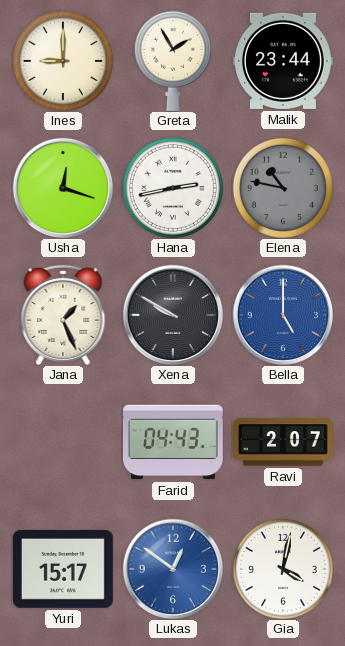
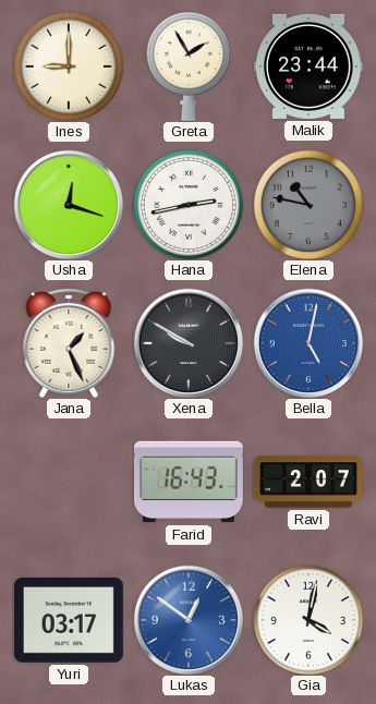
Bella: 5:00 -> 5:02
Farid: 04:43 -> 16:43
Yuri: 15:17 -> 03:17
